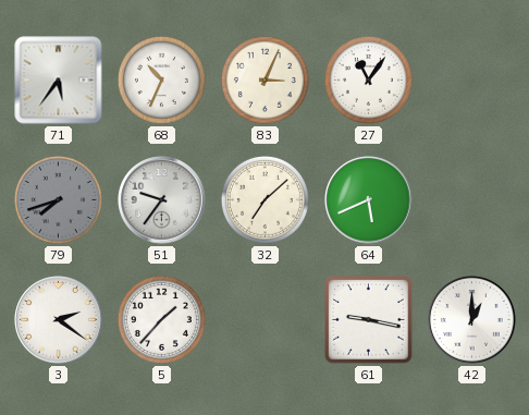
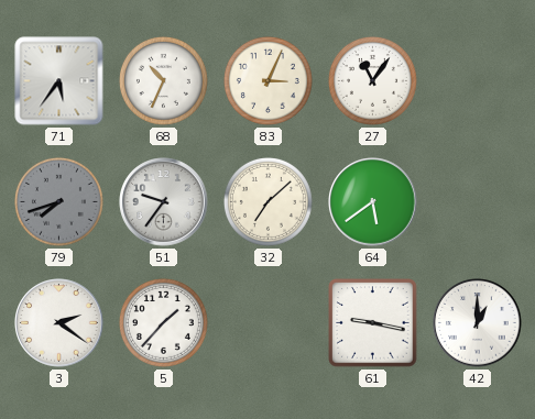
64: 5:41 -> 5:39
